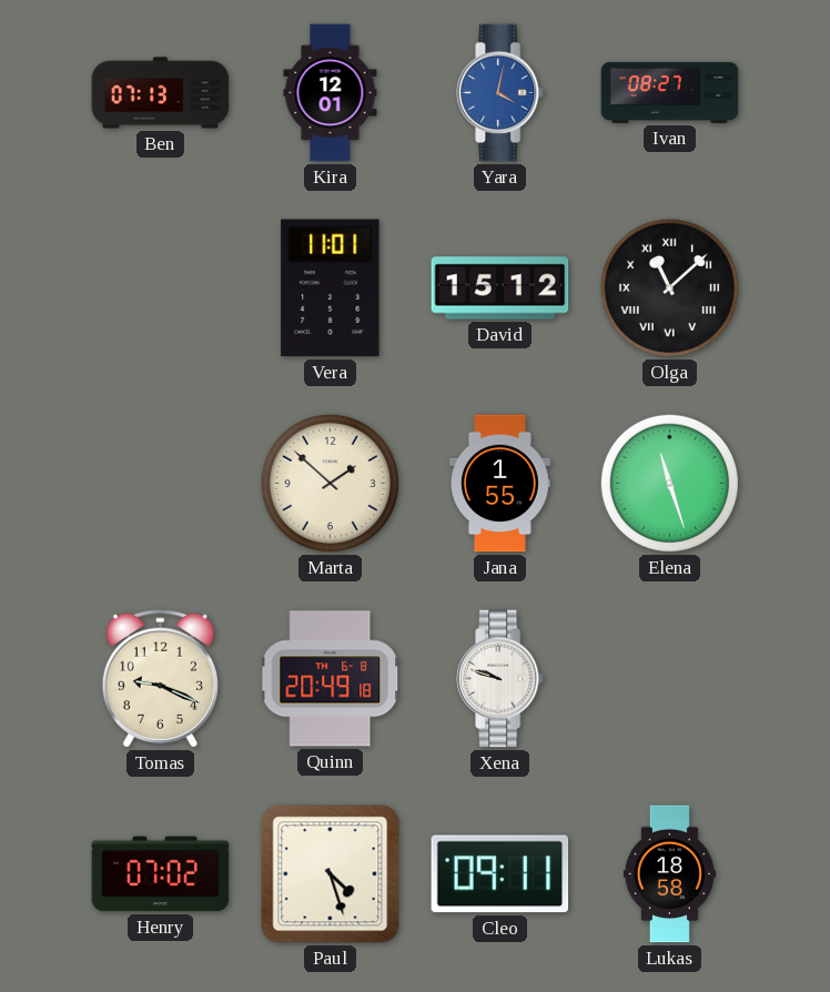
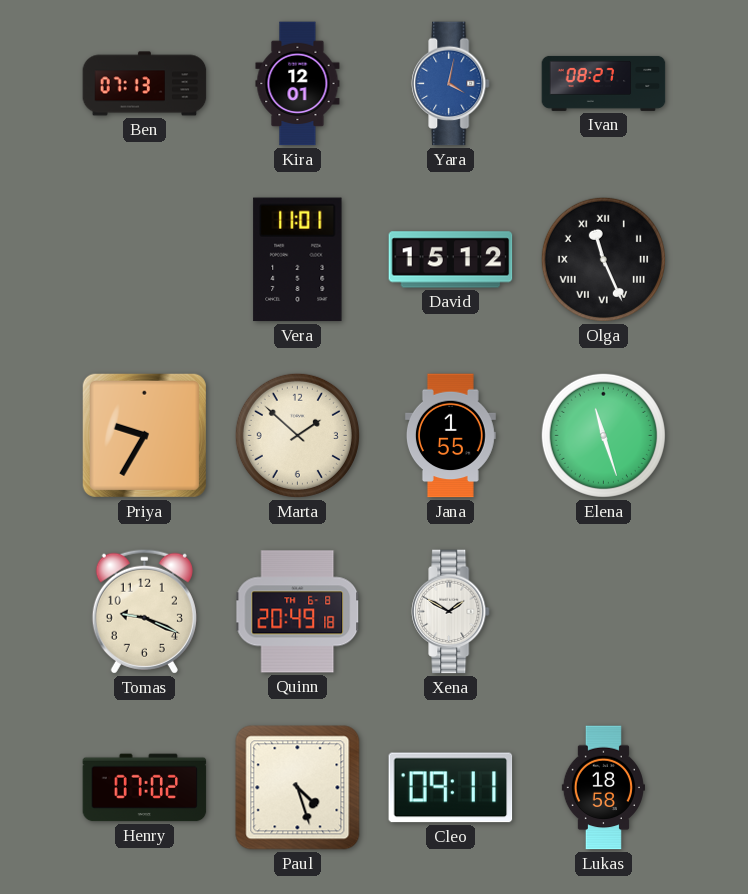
Olga: 11:08 -> 11:26
Priya: none -> 9:35
Xena: 9:48 -> 1:50
